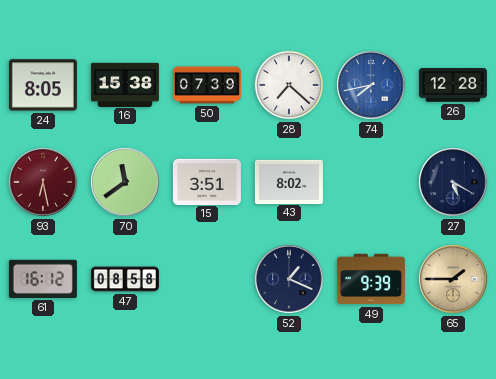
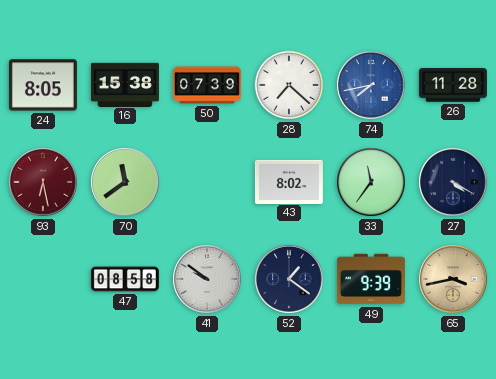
26: 12:28 -> 11:28
15: 3:51 -> none
33: none -> 11:36
27: 5:20 -> 4:20
61: 16:12 -> none
41: none -> 9:51
52: 1:19 -> 1:21
65: 1:45 -> 3:43
